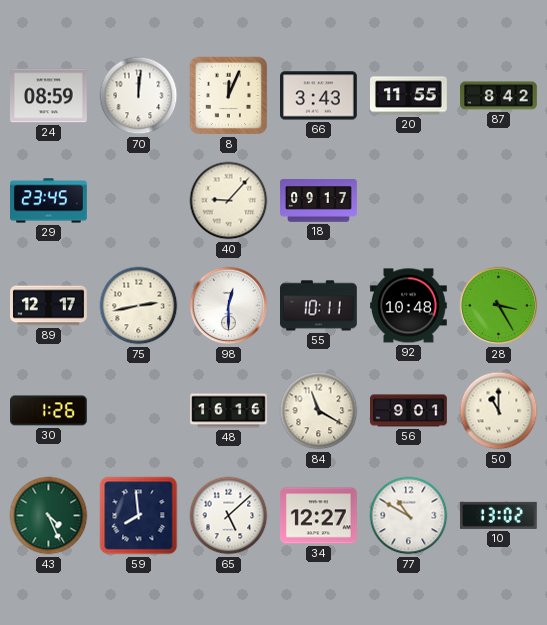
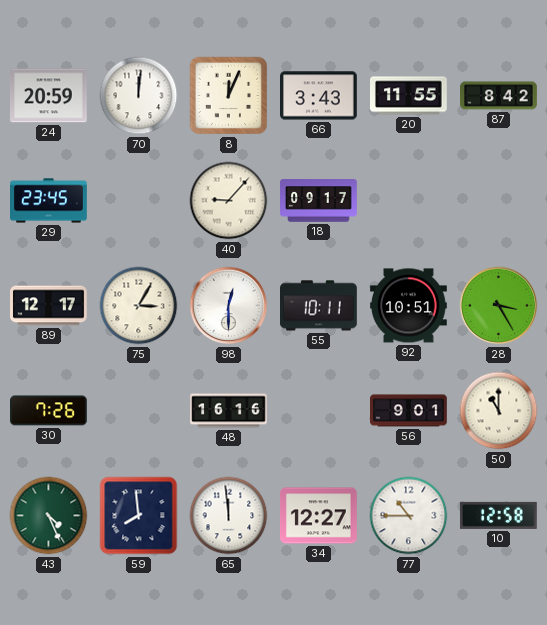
24: 08:59 -> 20:59
75: 2:43 -> 3:05
92: 10:48 -> 10:51
30: 1:26 -> 7:26
84: 11:20 -> none
65: 5:08 -> 11:59
77: 10:50 -> 10:45
10: 13:02 -> 12:58
